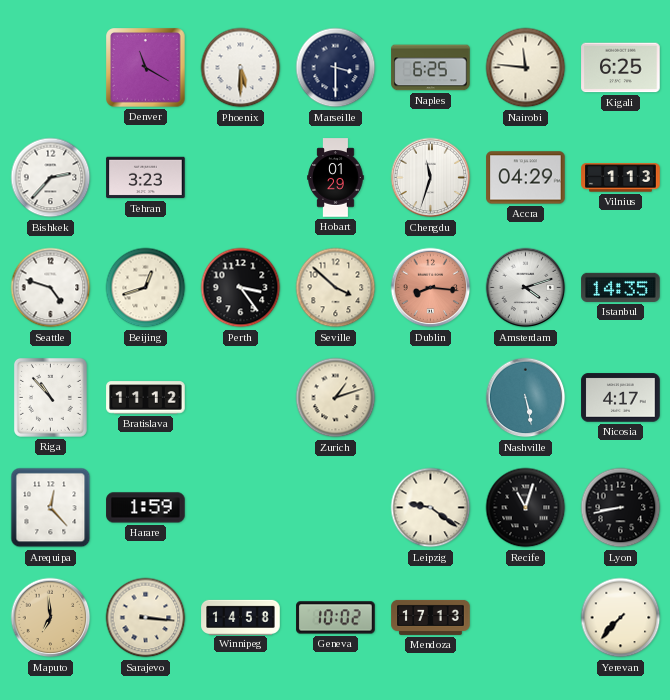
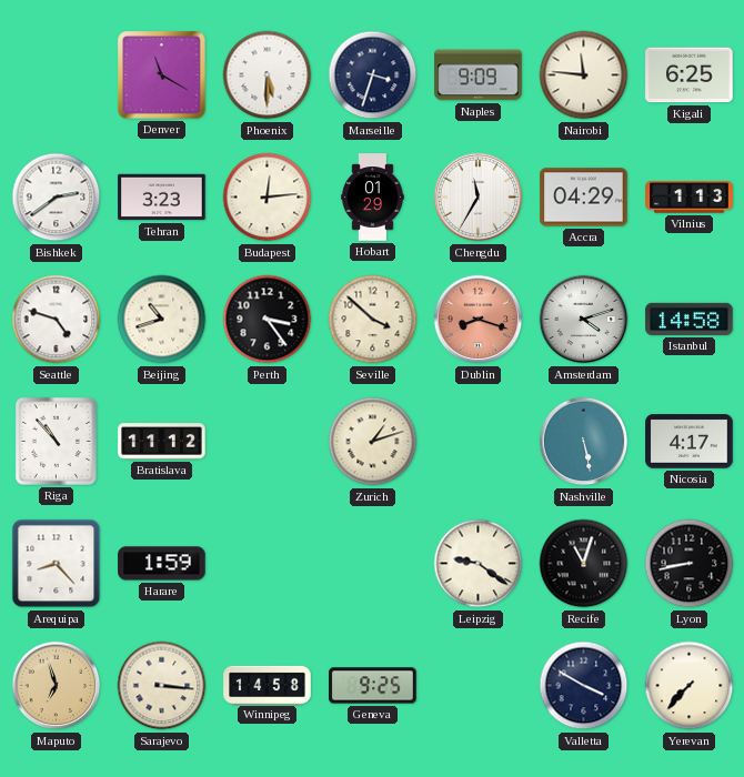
Marseille: 3:30 -> 3:33
Naples: 6:25 -> 9:09
Bishkek: 2:37 -> 2:39
Budapest: none -> 12:14
Chengdu: 11:33 -> 11:35
Beijing: 12:42 -> 10:42
Dublin: 8:16 -> 8:18
Istanbul: 14:35 -> 14:58
Arequipa: 12:23 -> 8:23
Maputo: 6:59 -> 6:57
Geneva: 10:02 -> 9:25
Mendoza: 17:13 -> none
Valletta: none -> 3:50
